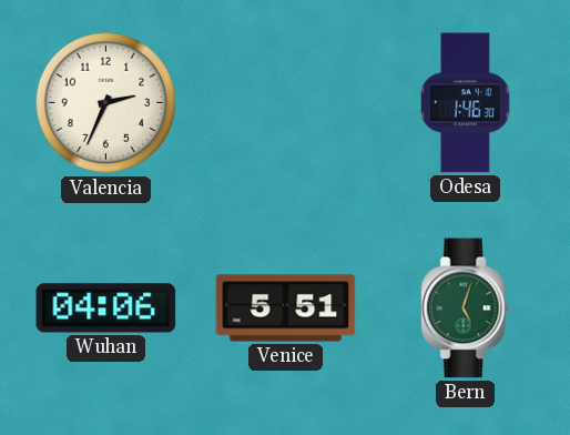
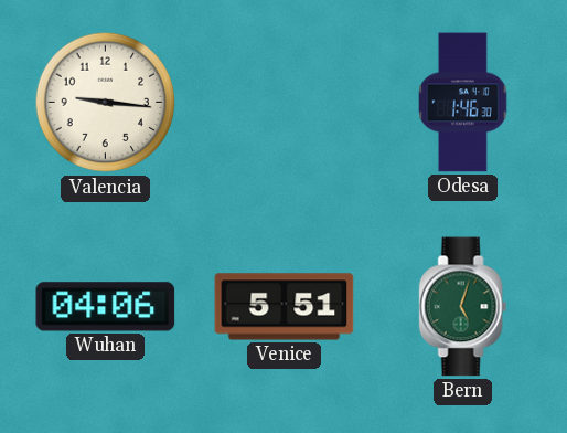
Valencia: 2:34 -> 9:16
